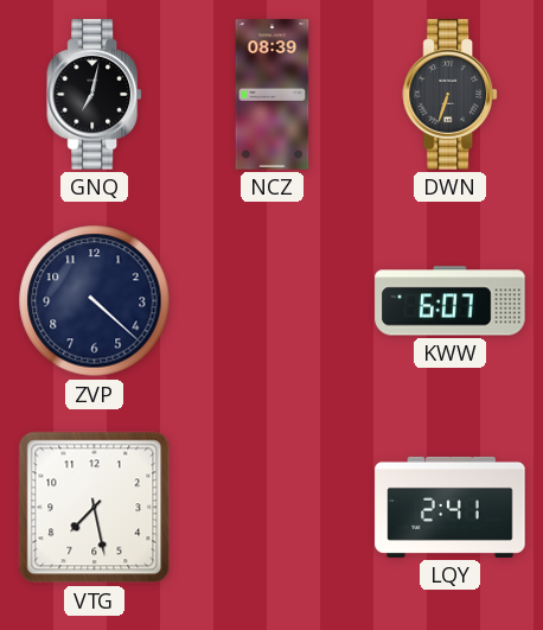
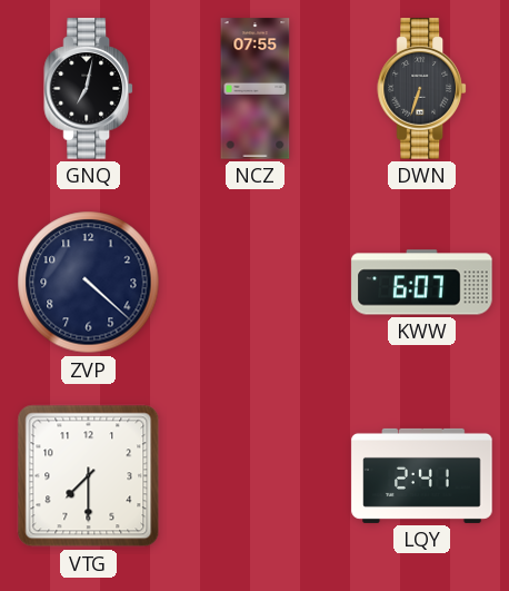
NCZ: 08:39 -> 07:55
VTG: 7:28 -> 7:30
